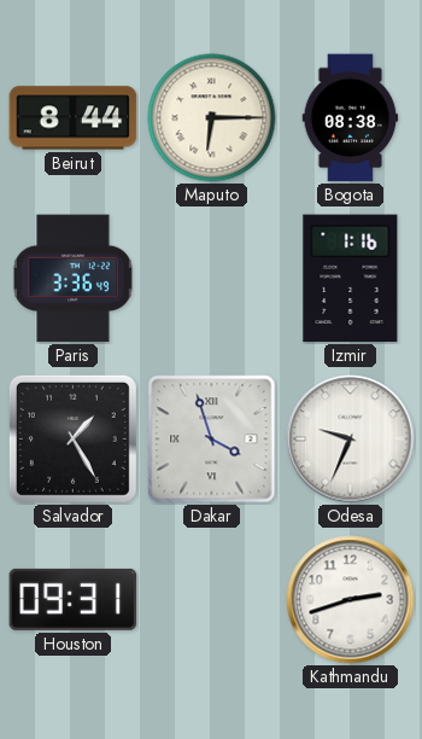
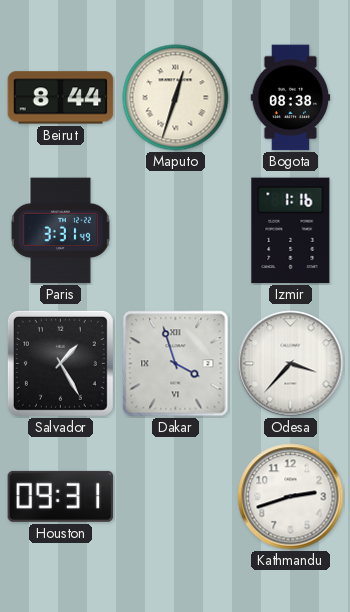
Maputo: 6:15 -> 12:33
Paris: 3:36 -> 3:31
Odesa: 9:34 -> 3:37
